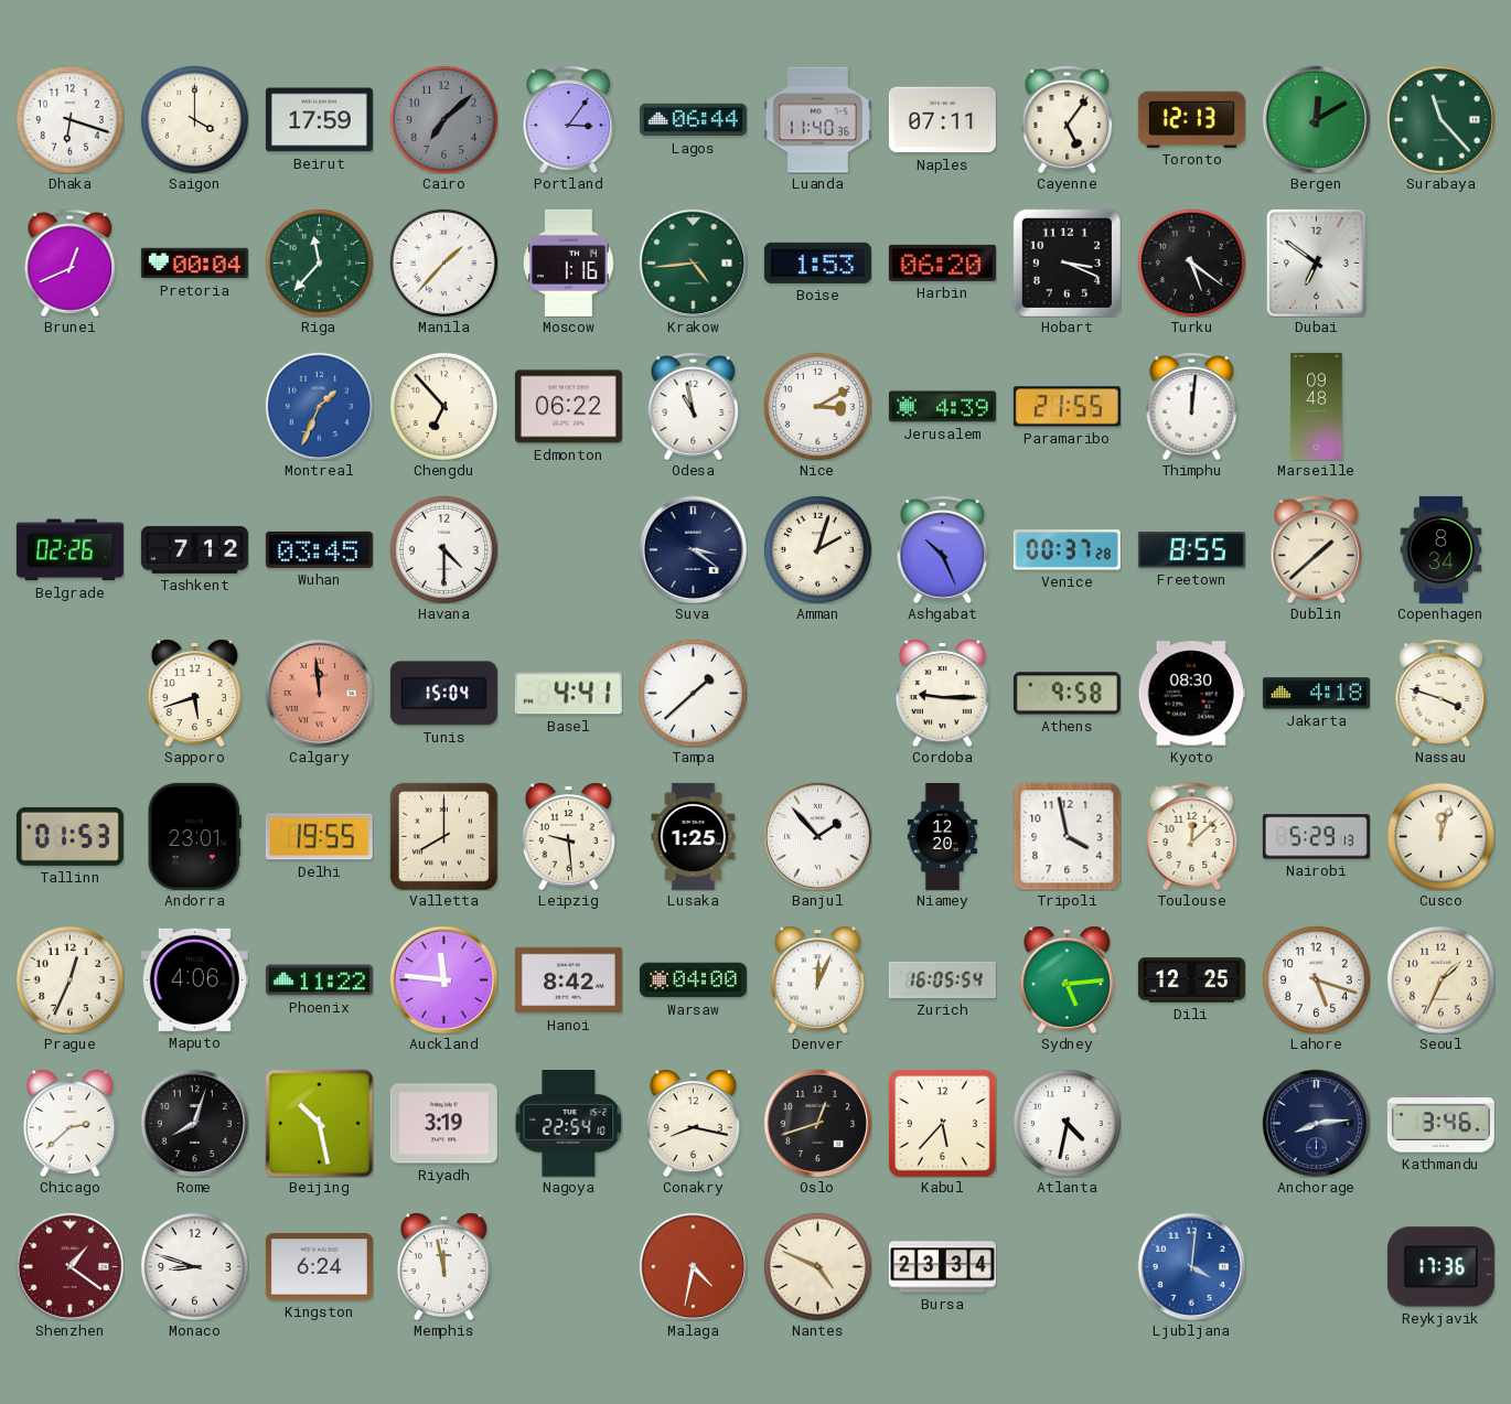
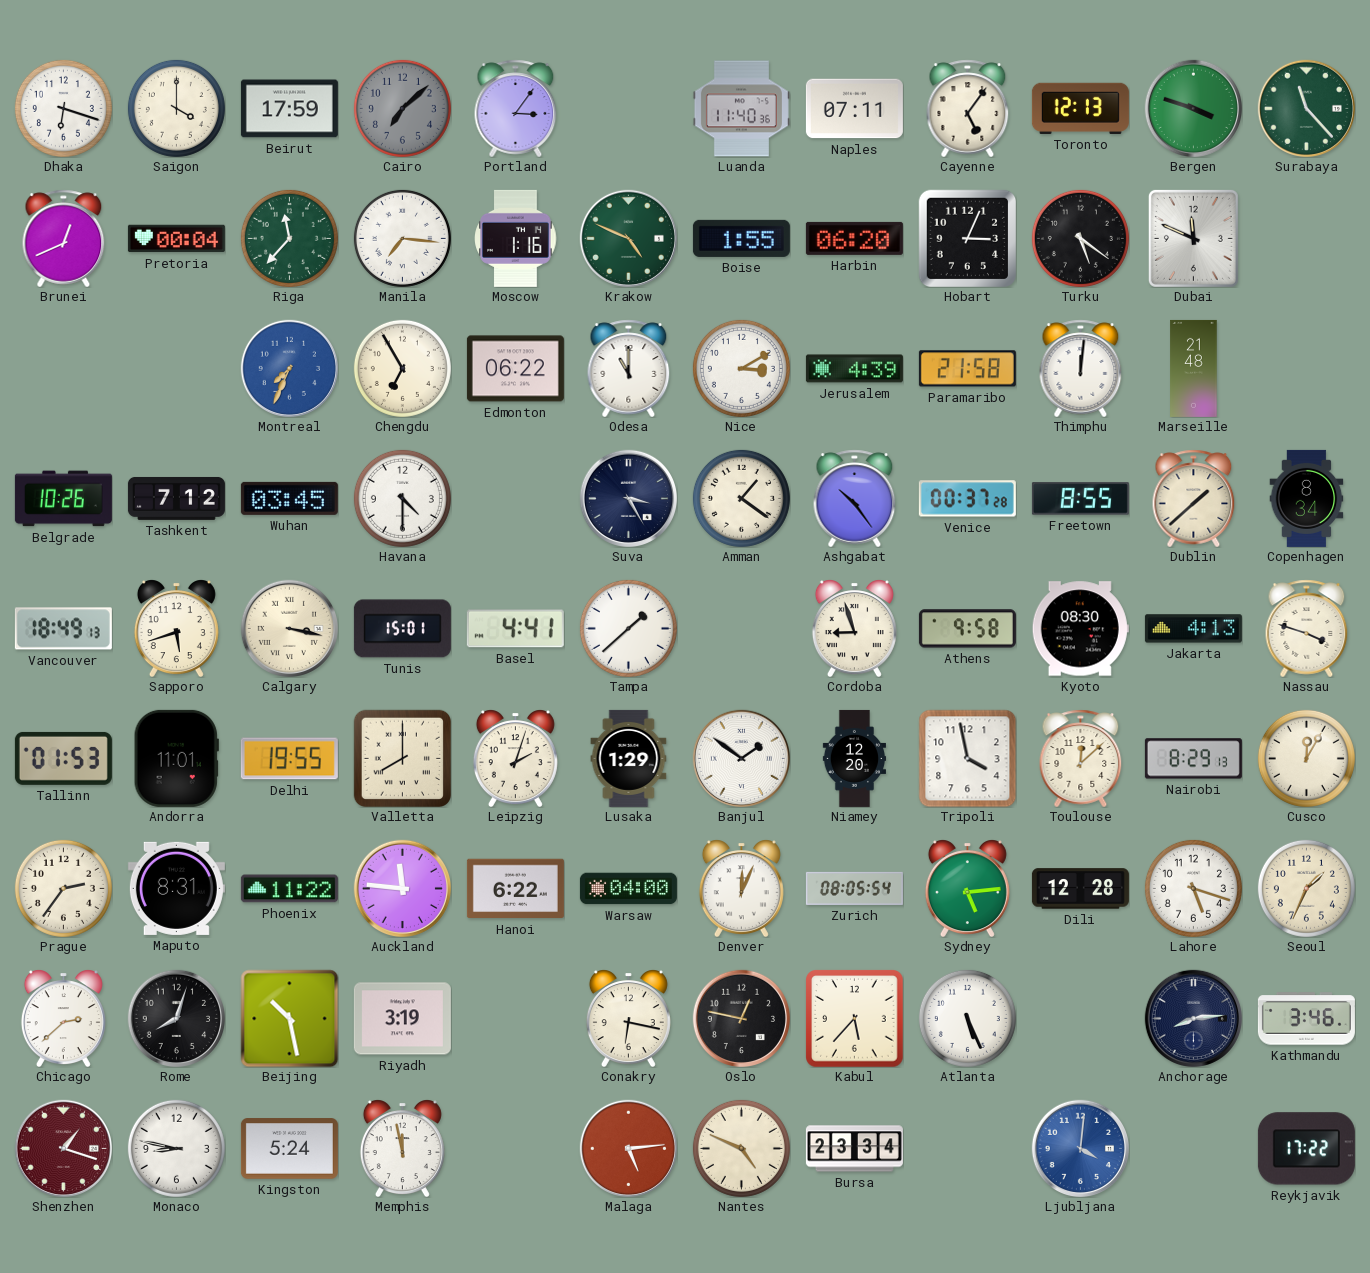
Lagos: 06:44 -> none
Bergen: 12:10 -> 3:48
Manila: 1:37 -> 7:16
Krakow: 4:44 -> 4:49
Boise: 1:53 -> 1:55
Hobart: 3:19 -> 3:04
Dubai: 6:51 -> 11:49
Montreal: 1:34 -> 7:34
Chengdu: 6:53 -> 6:55
Odesa: 10:58 -> 11:00
Paramaribo: 21:55 -> 21:58
Marseille: 09:48 -> 21:48
Belgrade: 02:26 -> 10:26
Suva: 3:21 -> 3:25
Amman: 2:03 -> 1:21
Ashgabat: 10:26 -> 10:24
Vancouver: none -> 18:49
Calgary: 11:59 -> 3:17
Calgary dial: salmon -> cream
Tunis: 15:04 -> 15:01
Cordoba: 9:15 -> 8:57
Jakarta: 4:18 -> 4:13
Andorra: 23:01 -> 11:01
Leipzig: 9:29 -> 2:03
Lusaka: 1:25 -> 1:29
Banjul: 1:53 -> 1:51
Nairobi: 5:29 -> 8:29
Cusco: 12:03 -> 12:05
Prague: 12:34 -> 2:36
Maputo: 4:06 -> 8:31
Hanoi: 8:42 -> 6:22
Zurich: 16:05 -> 08:05
Dili: 12:25 -> 12:28
Nagoya: 22:54 -> none
Conakry: 8:17 -> 6:17
Oslo: 12:42 -> 12:47
Atlanta: 4:32 -> 5:26
Shenzhen: 1:21 -> 1:18
Monaco: 8:48 -> 8:47
Kingston: 6:24 -> 5:24
Malaga: 4:32 -> 5:14
Reykjavik: 17:36 -> 17:22
